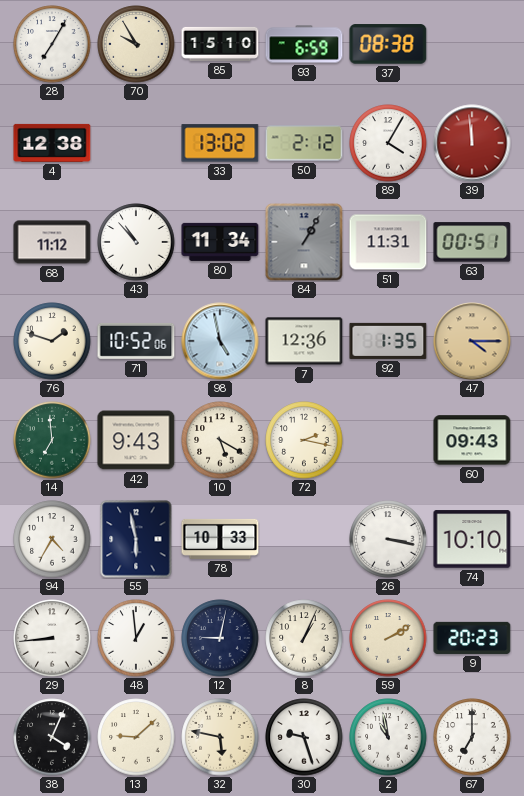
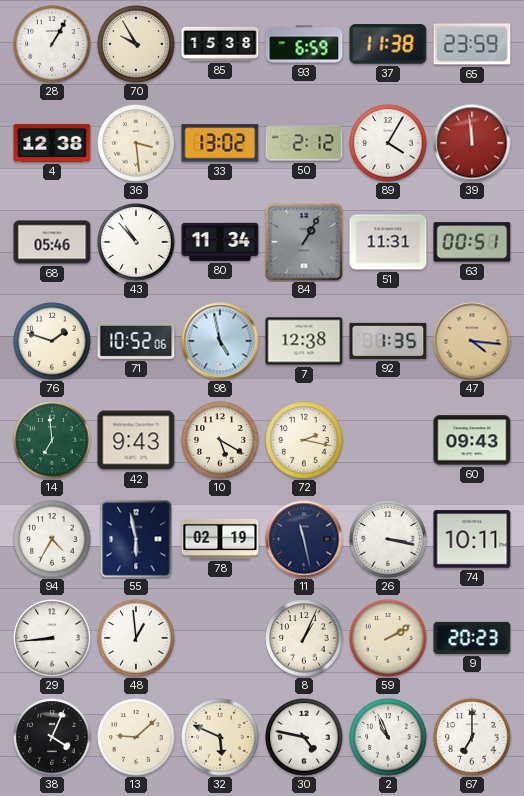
28: 7:05 -> 1:05
85: 15:10 -> 15:38
37: 08:38 -> 11:38
65: none -> 23:59
36: none -> 3:29
68: 11:12 -> 05:46
7: 12:36 -> 12:38
47: 4:15 -> 4:16
78: 10:33 -> 02:19
11: none -> 11:28
74: 10:10 -> 10:11
12: 9:02 -> none
32: 5:47 -> 5:49
30: 9:27 -> 4:47
2: 10:58 -> 10:56
